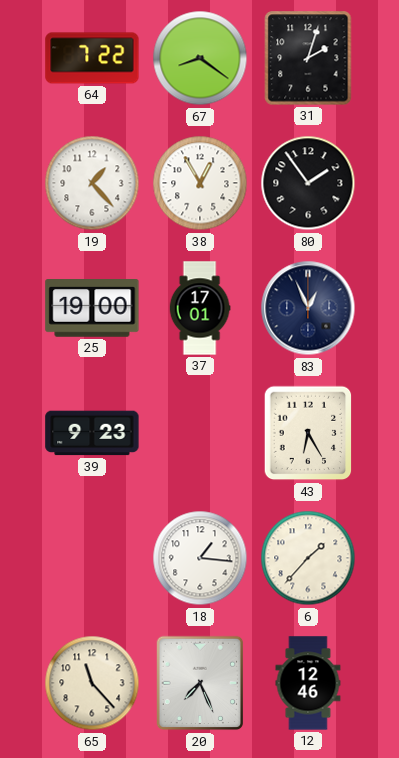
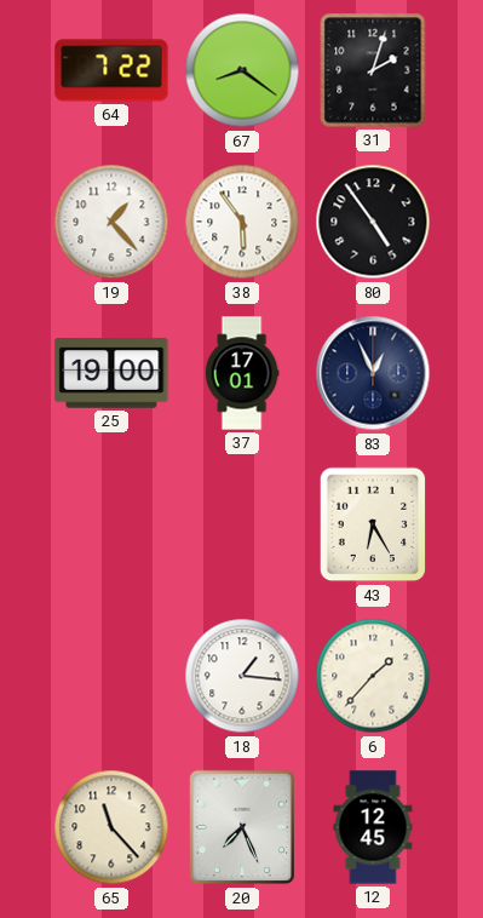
38: 12:55 -> 5:54
80: 1:54 -> 4:54
39: 9:23 -> none
12: 12:46 -> 12:45
